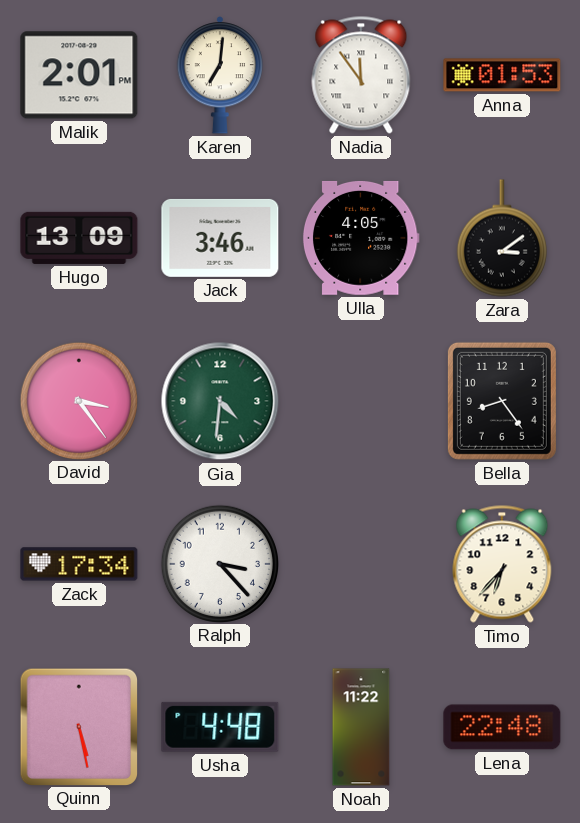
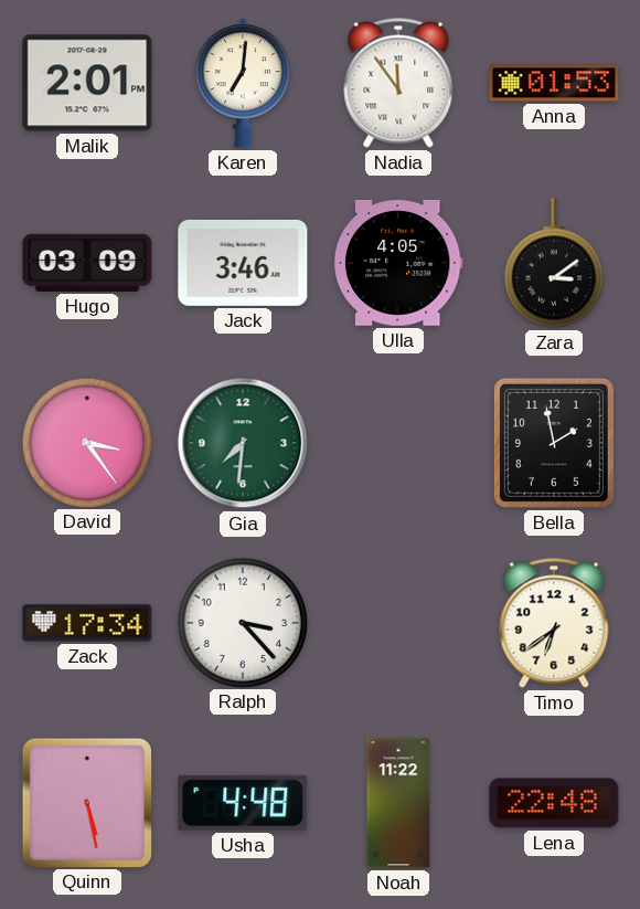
Hugo: 13:09 -> 03:09
Gia: 4:31 -> 7:31
Bella: 8:24 -> 1:58
Timo: 6:37 -> 6:39
